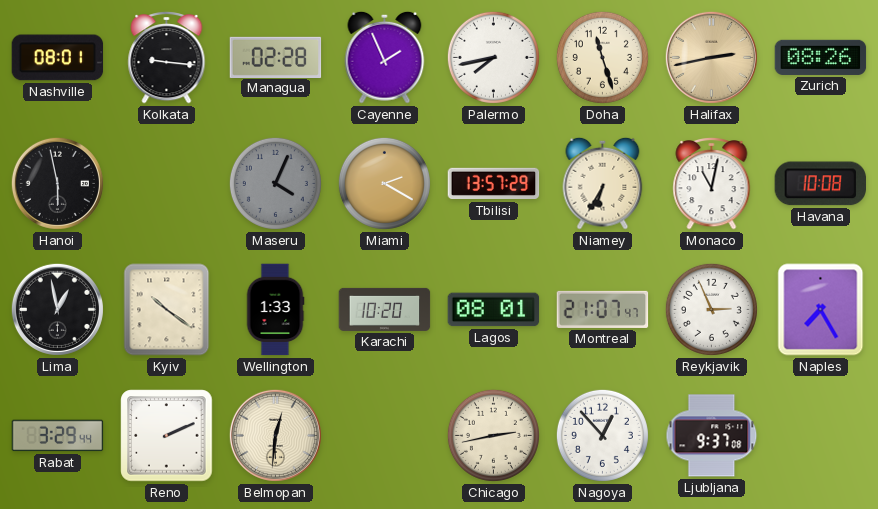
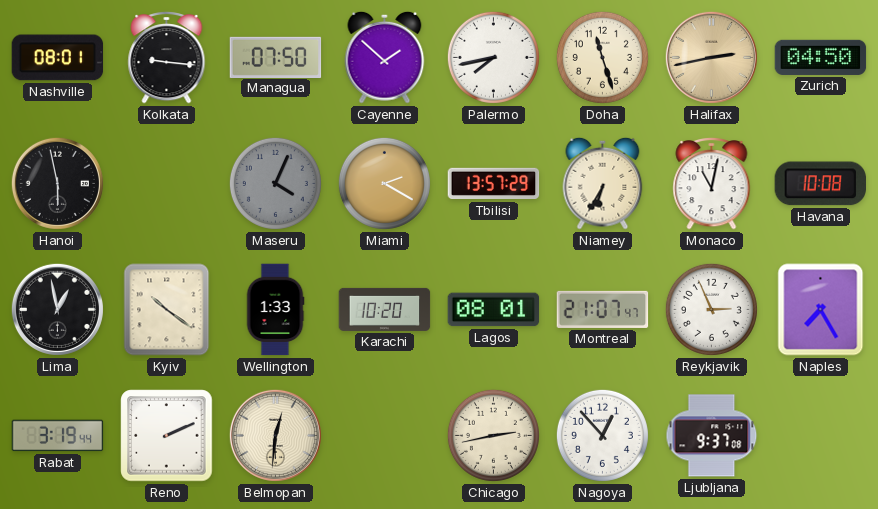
Managua: 02:28 -> 07:50
Cayenne: 1:56 -> 1:52
Zurich: 08:26 -> 04:50
Rabat: 3:29 -> 3:19
